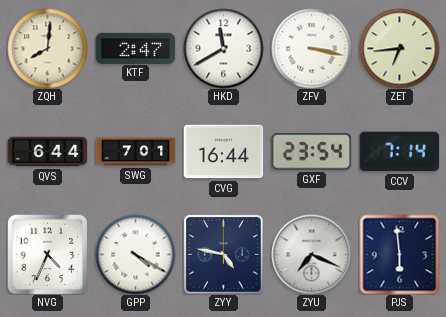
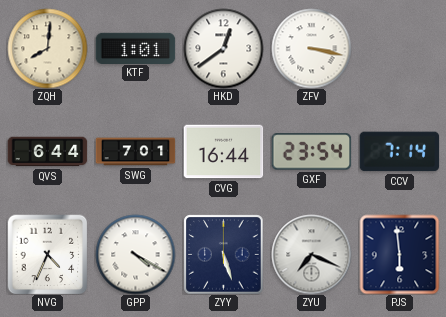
KTF: 2:47 -> 1:01
HKD: 11:40 -> 12:39
ZET: 6:44 -> none
ZYY: 4:47 -> 5:27
